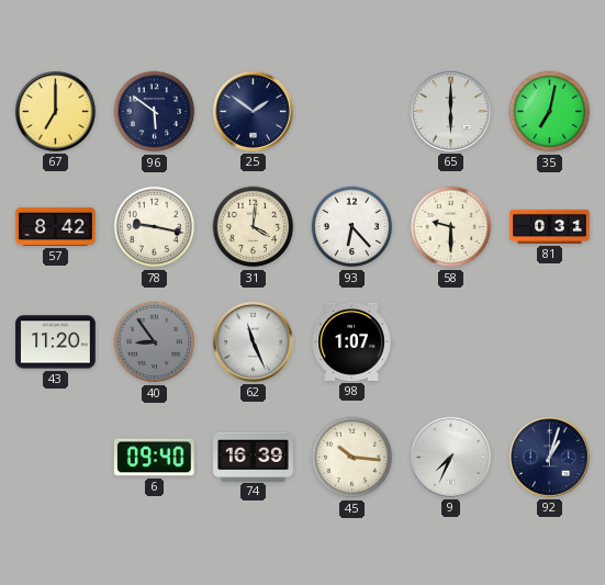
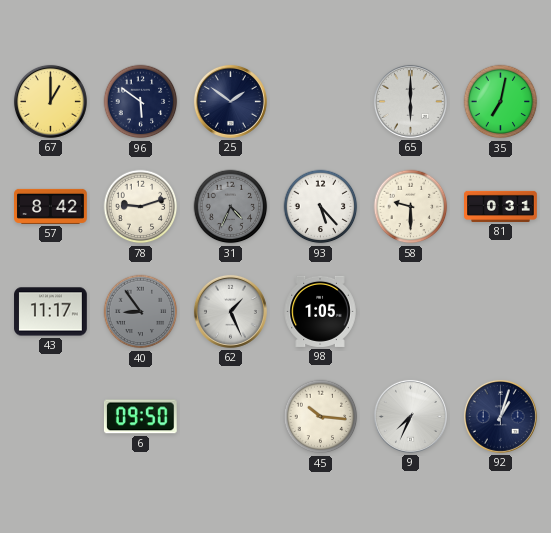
67: 7:00 -> 1:00
78: 9:17 -> 9:12
31: 4:01 -> 4:34
31 dial: cream -> grey
93: 6:23 -> 5:23
43: 11:20 -> 11:17
62: 11:26 -> 1:26
98: 1:07 -> 1:05
6: 09:40 -> 09:50
74: 16:39 -> none
